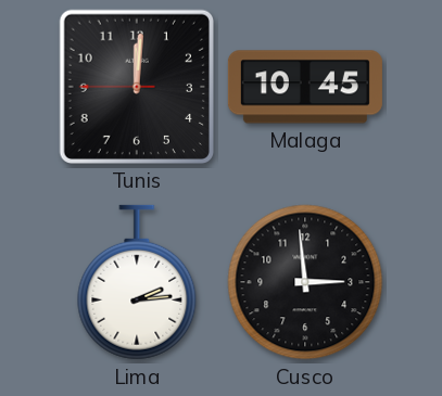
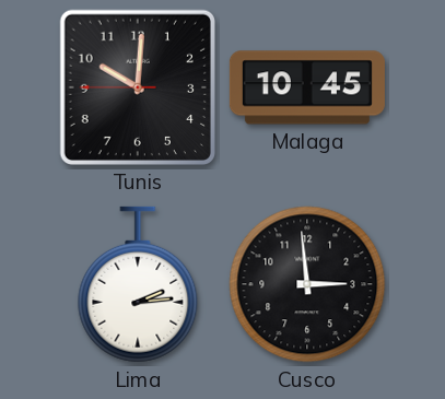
Tunis: 12:00 -> 10:00
